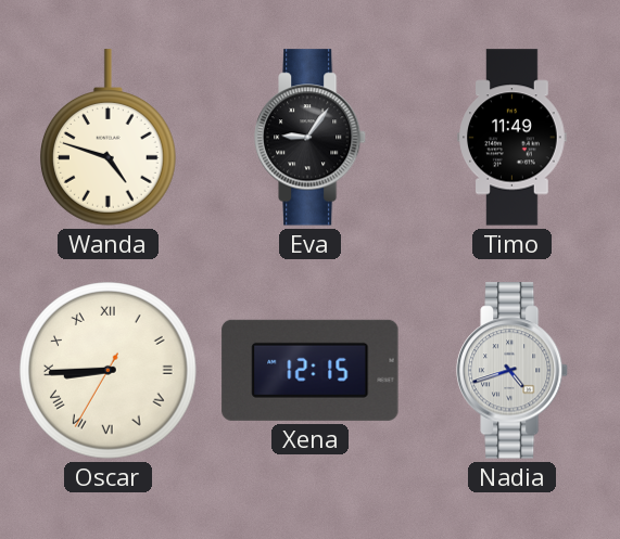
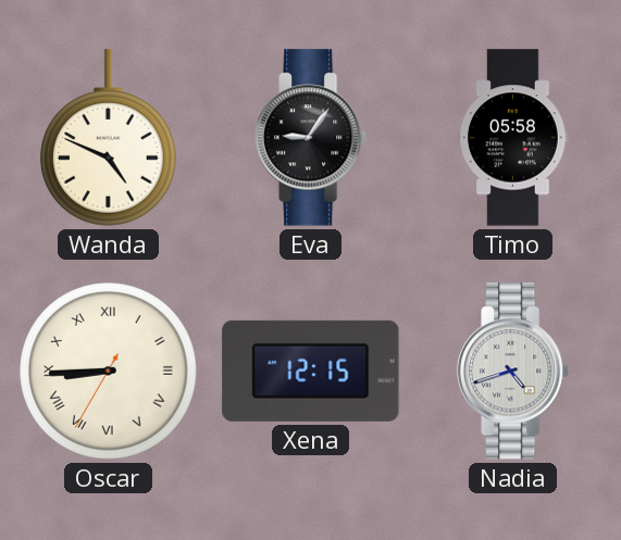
Wanda: 4:48 -> 4:49
Timo: 11:49 -> 05:58
